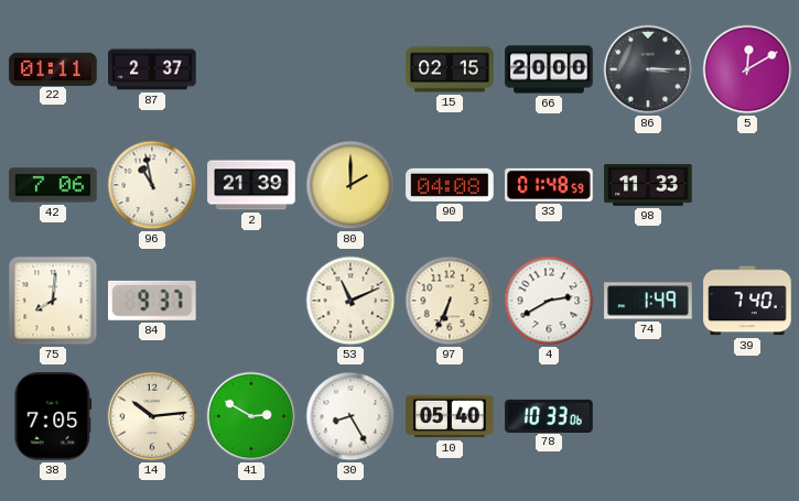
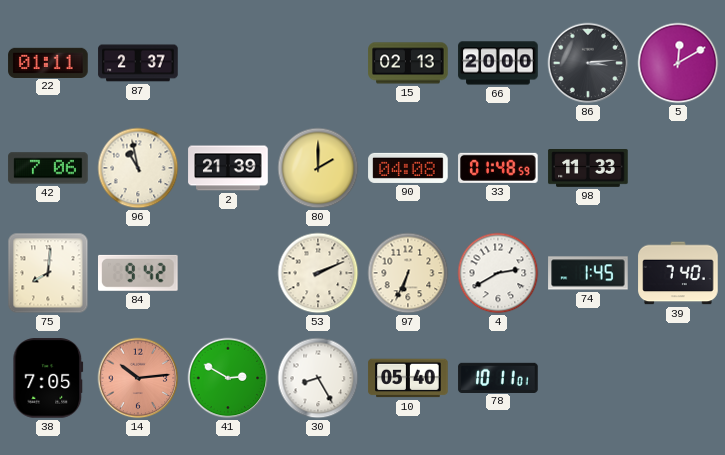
15: 02:15 -> 02:13
86: 3:15 -> 3:14
84: 9:37 -> 9:42
53: 11:11 -> 2:11
74: 1:49 -> 1:45
14 dial: cream -> salmon
78: 10:33 -> 10:11
